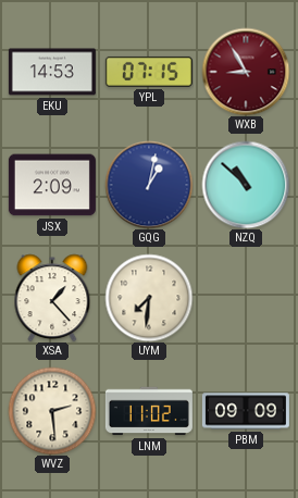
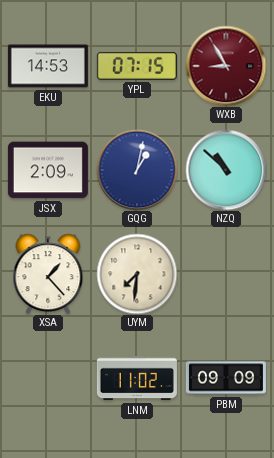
WVZ: 2:29 -> none
